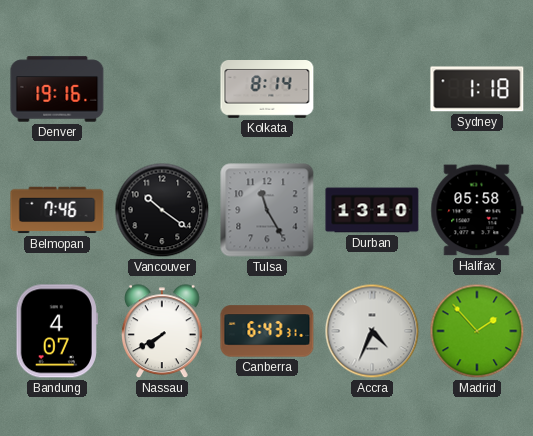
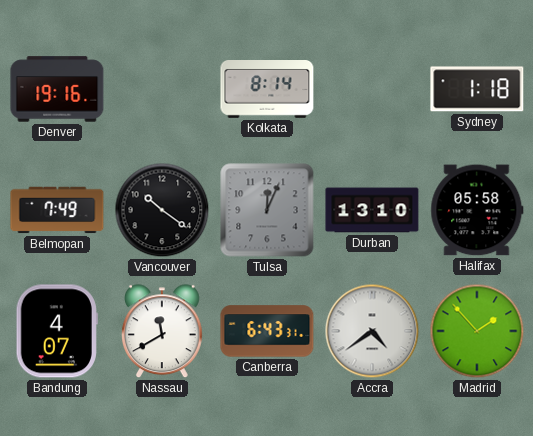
Belmopan: 7:46 -> 7:49
Tulsa: 11:25 -> 12:04
Nassau: 7:40 -> 11:40
Accra: 4:34 -> 4:39
